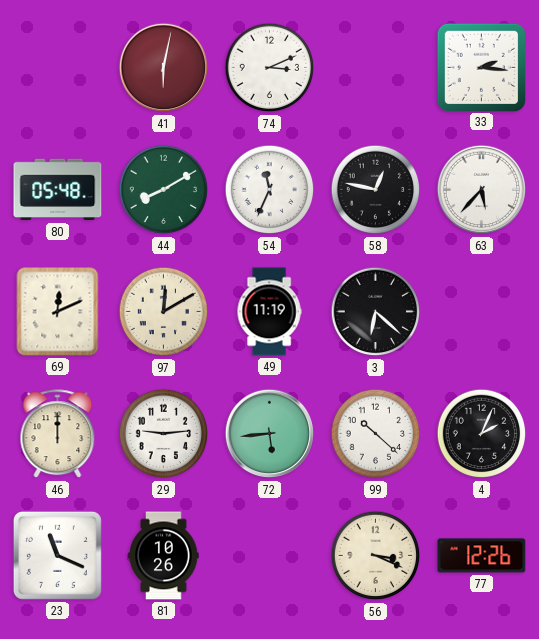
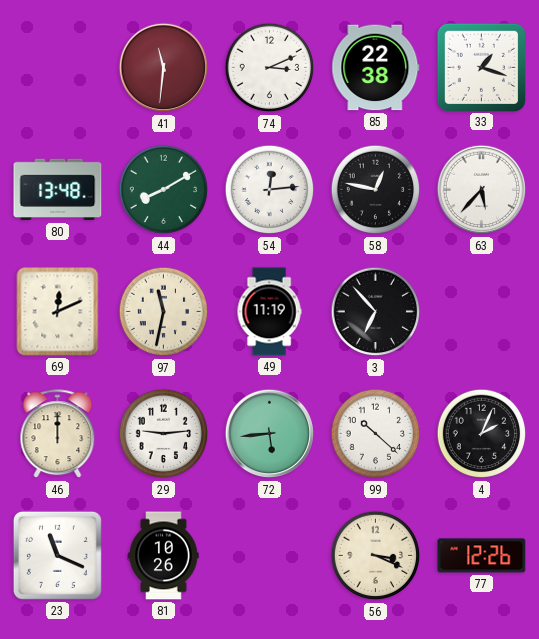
41: 6:02 -> 11:31
85: none -> 22:38
33: 2:16 -> 1:18
80: 05:48 -> 13:48
54: 11:34 -> 12:14
97: 12:10 -> 11:32
3: 6:22 -> 6:53
